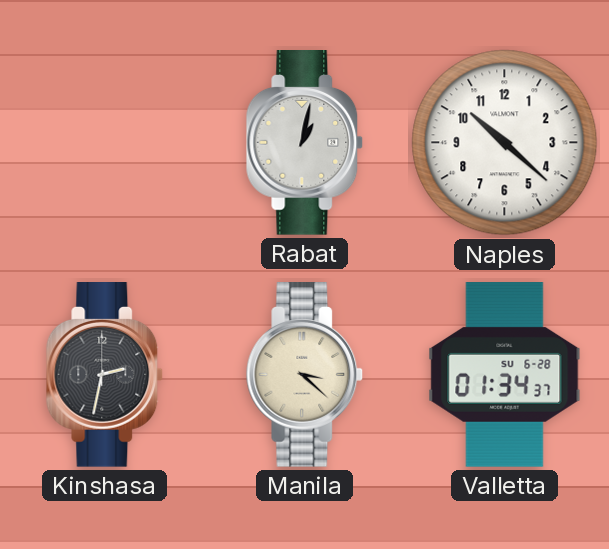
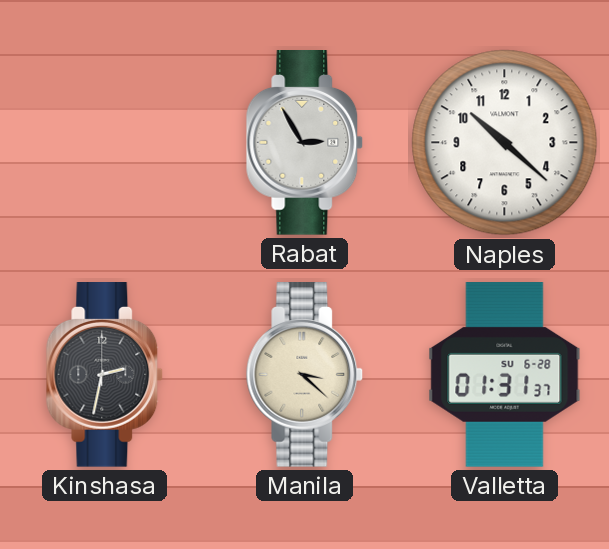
Rabat: 1:02 -> 2:55
Valletta: 01:34 -> 01:31
